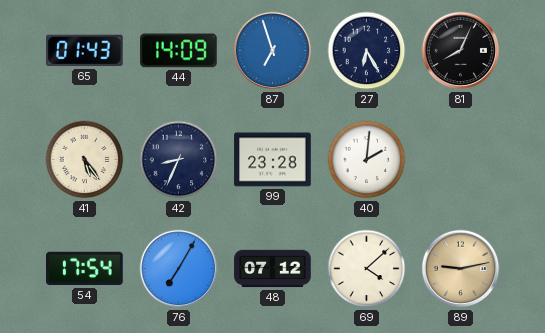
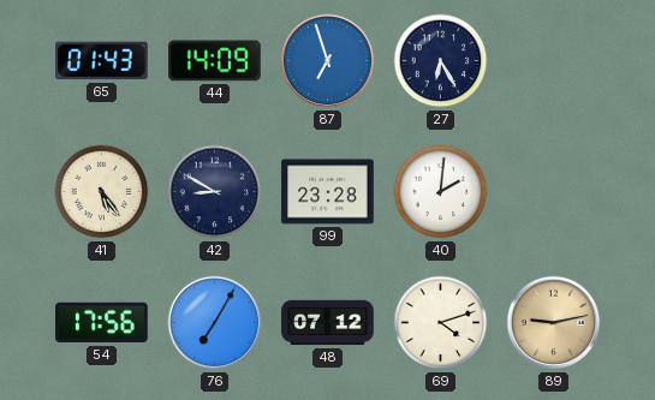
81: 8:04 -> none
42: 8:34 -> 8:50
54: 17:54 -> 17:56
69: 4:08 -> 4:12
